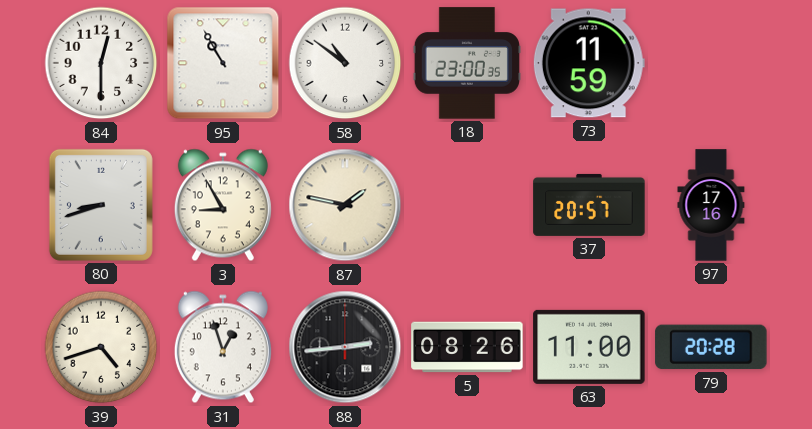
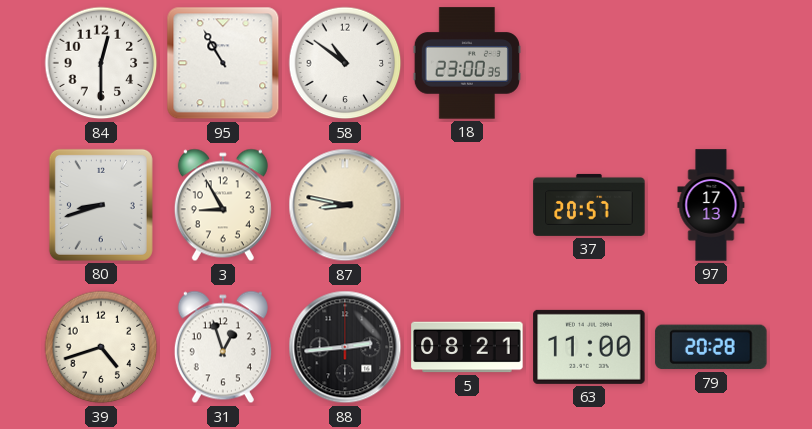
73: 11:59 -> none
87: 1:47 -> 8:47
97: 17:16 -> 17:13
5: 08:26 -> 08:21
